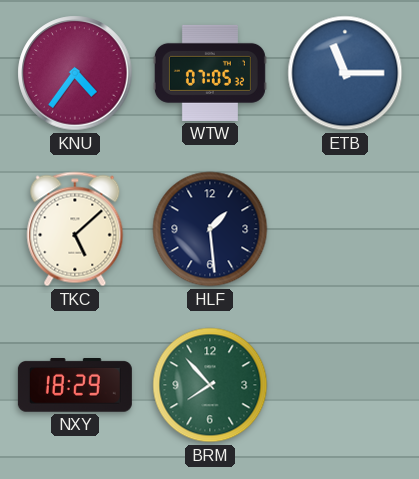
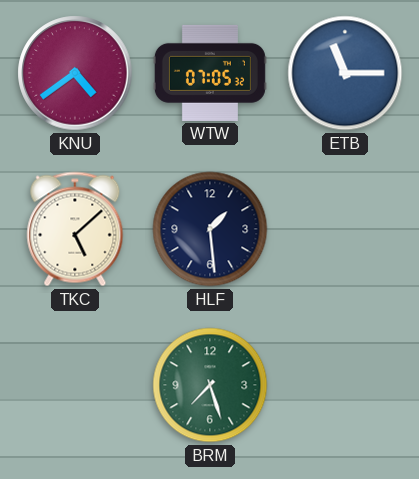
KNU: 4:36 -> 4:39
NXY: 18:29 -> none
BRM: 7:53 -> 7:27
